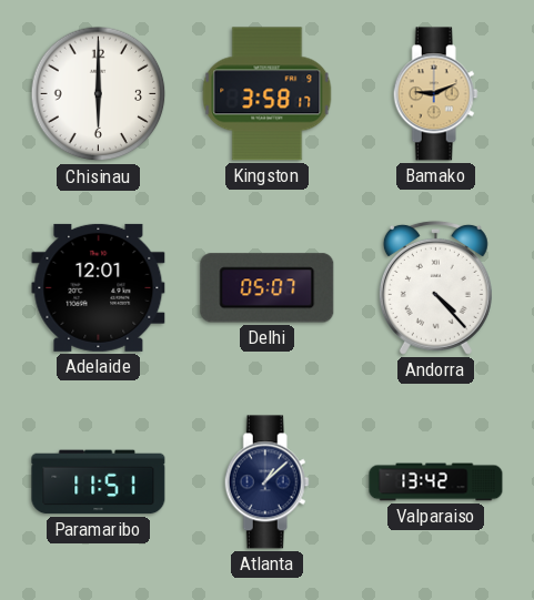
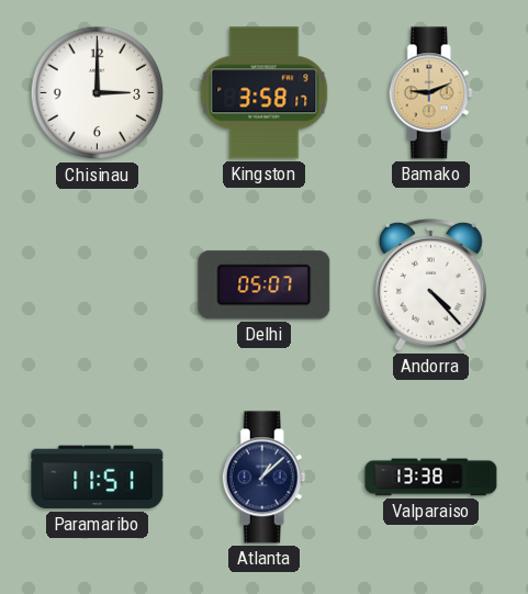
Chisinau: 6:00 -> 3:00
Adelaide: 12:01 -> none
Valparaiso: 13:42 -> 13:38
